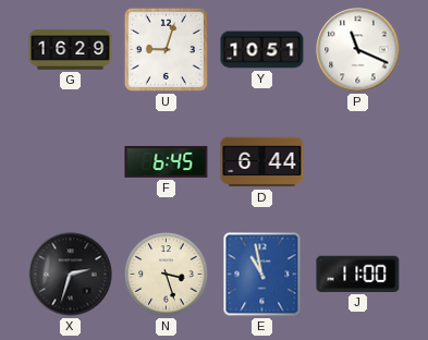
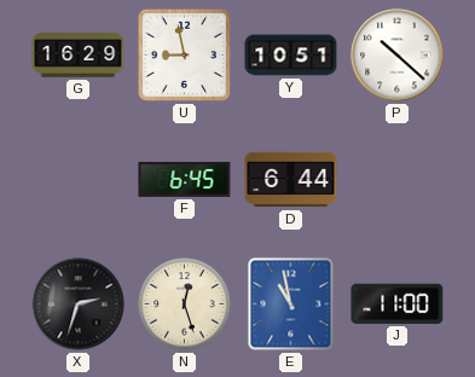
U: 9:03 -> 8:58
P: 11:19 -> 10:22
N: 3:27 -> 12:27
